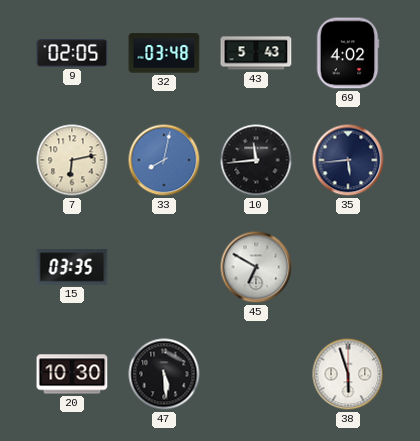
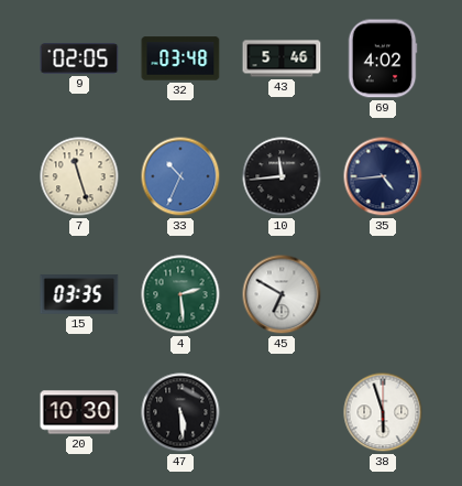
43: 5:43 -> 5:46
7: 6:13 -> 11:27
33: 8:02 -> 10:34
35: 5:44 -> 4:44
4: none -> 2:29
